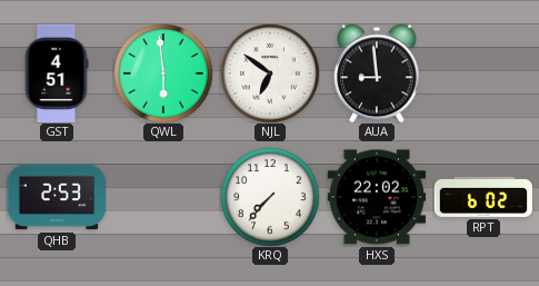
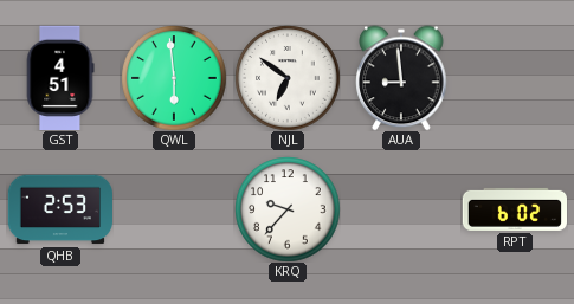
KRQ: 7:37 -> 9:37
HXS: 22:02 -> none
